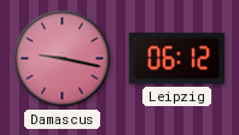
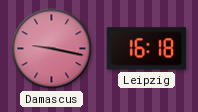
Leipzig: 06:12 -> 16:18
